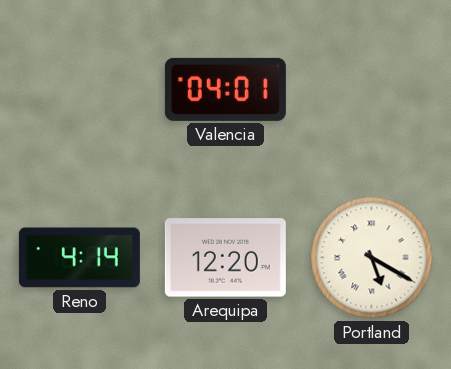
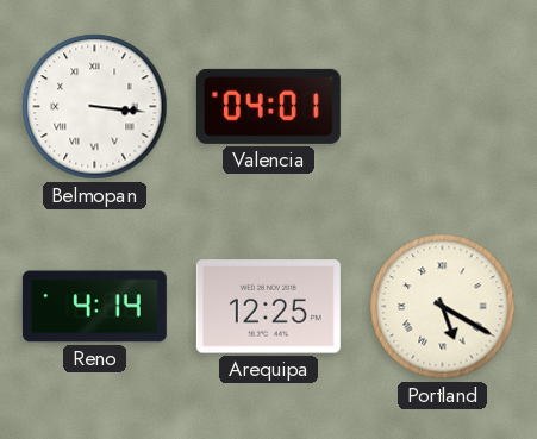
Belmopan: none -> 3:16
Arequipa: 12:20 -> 12:25
